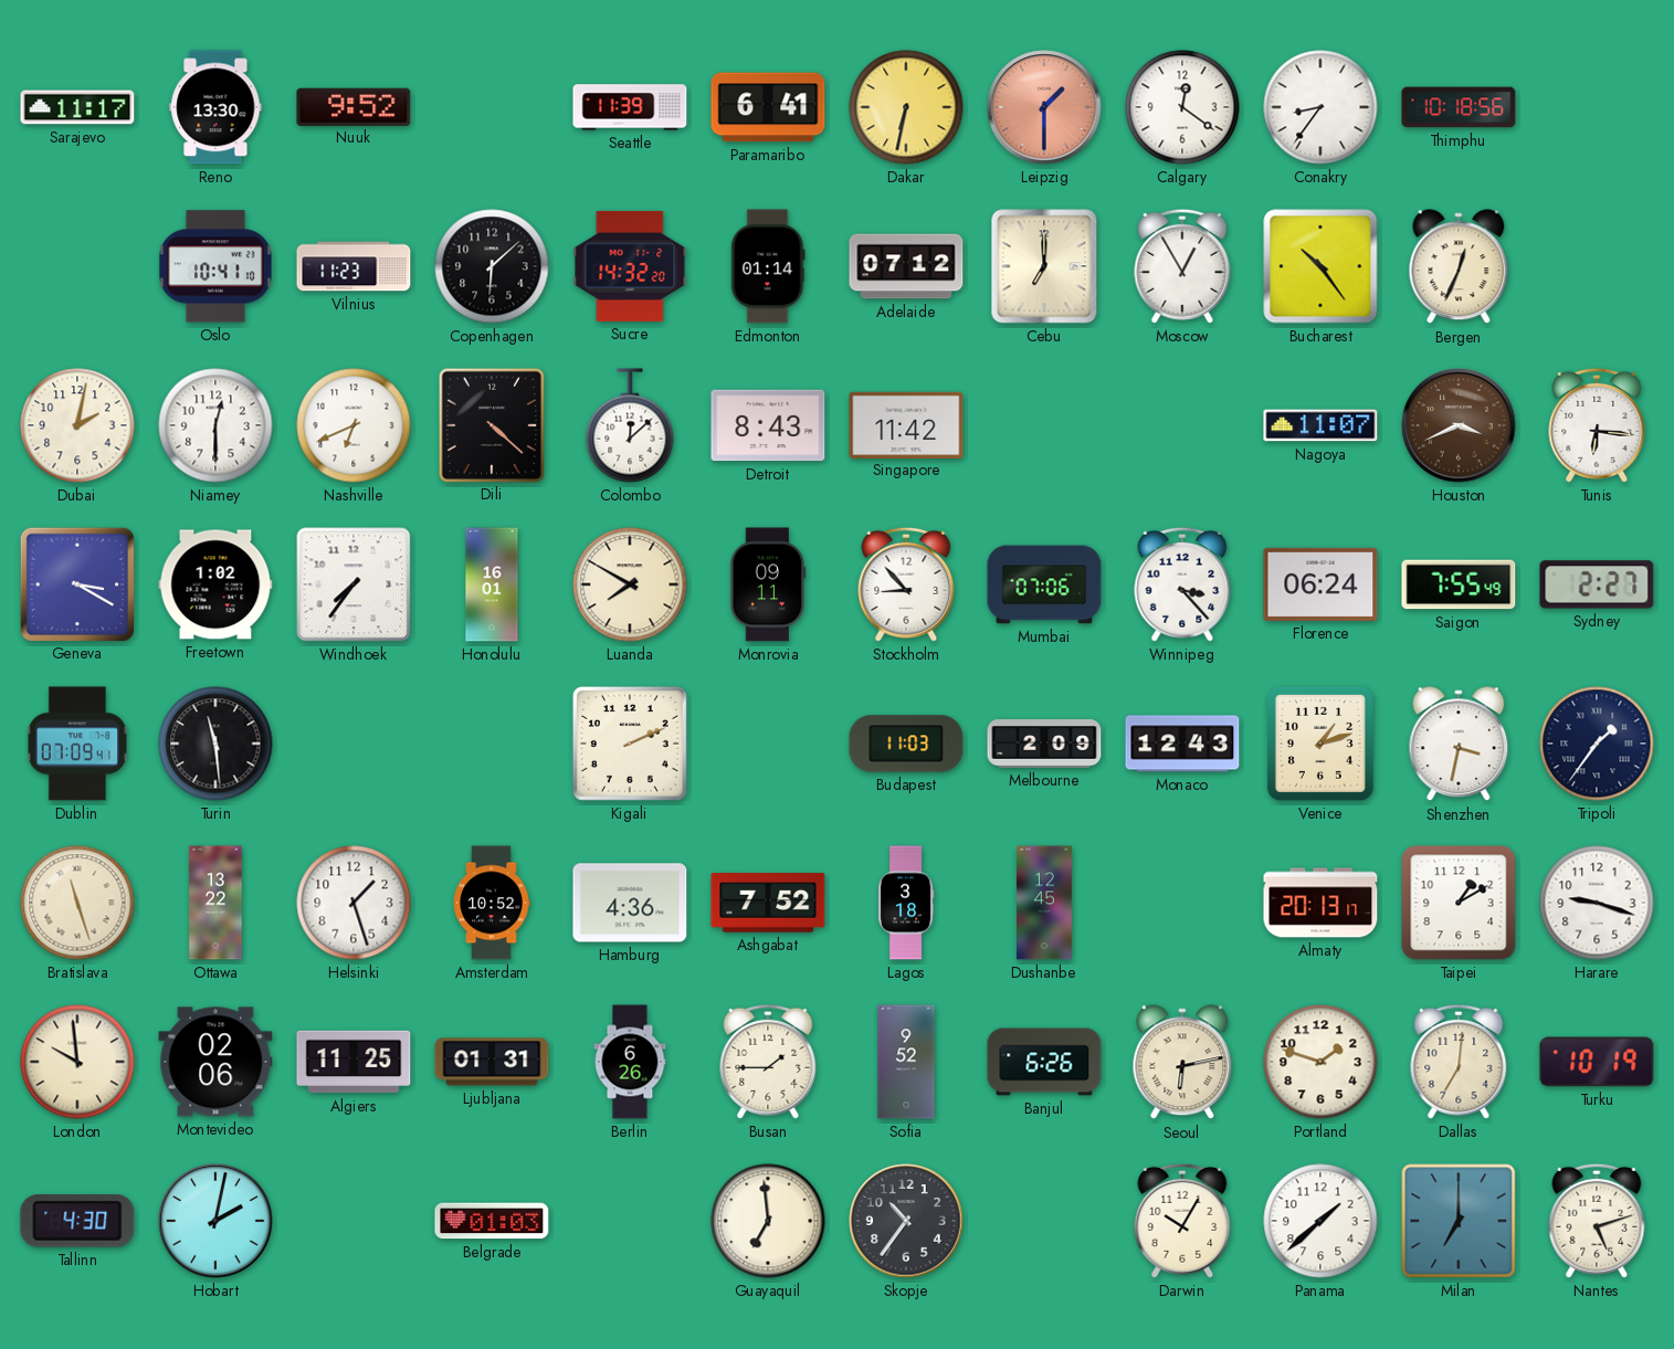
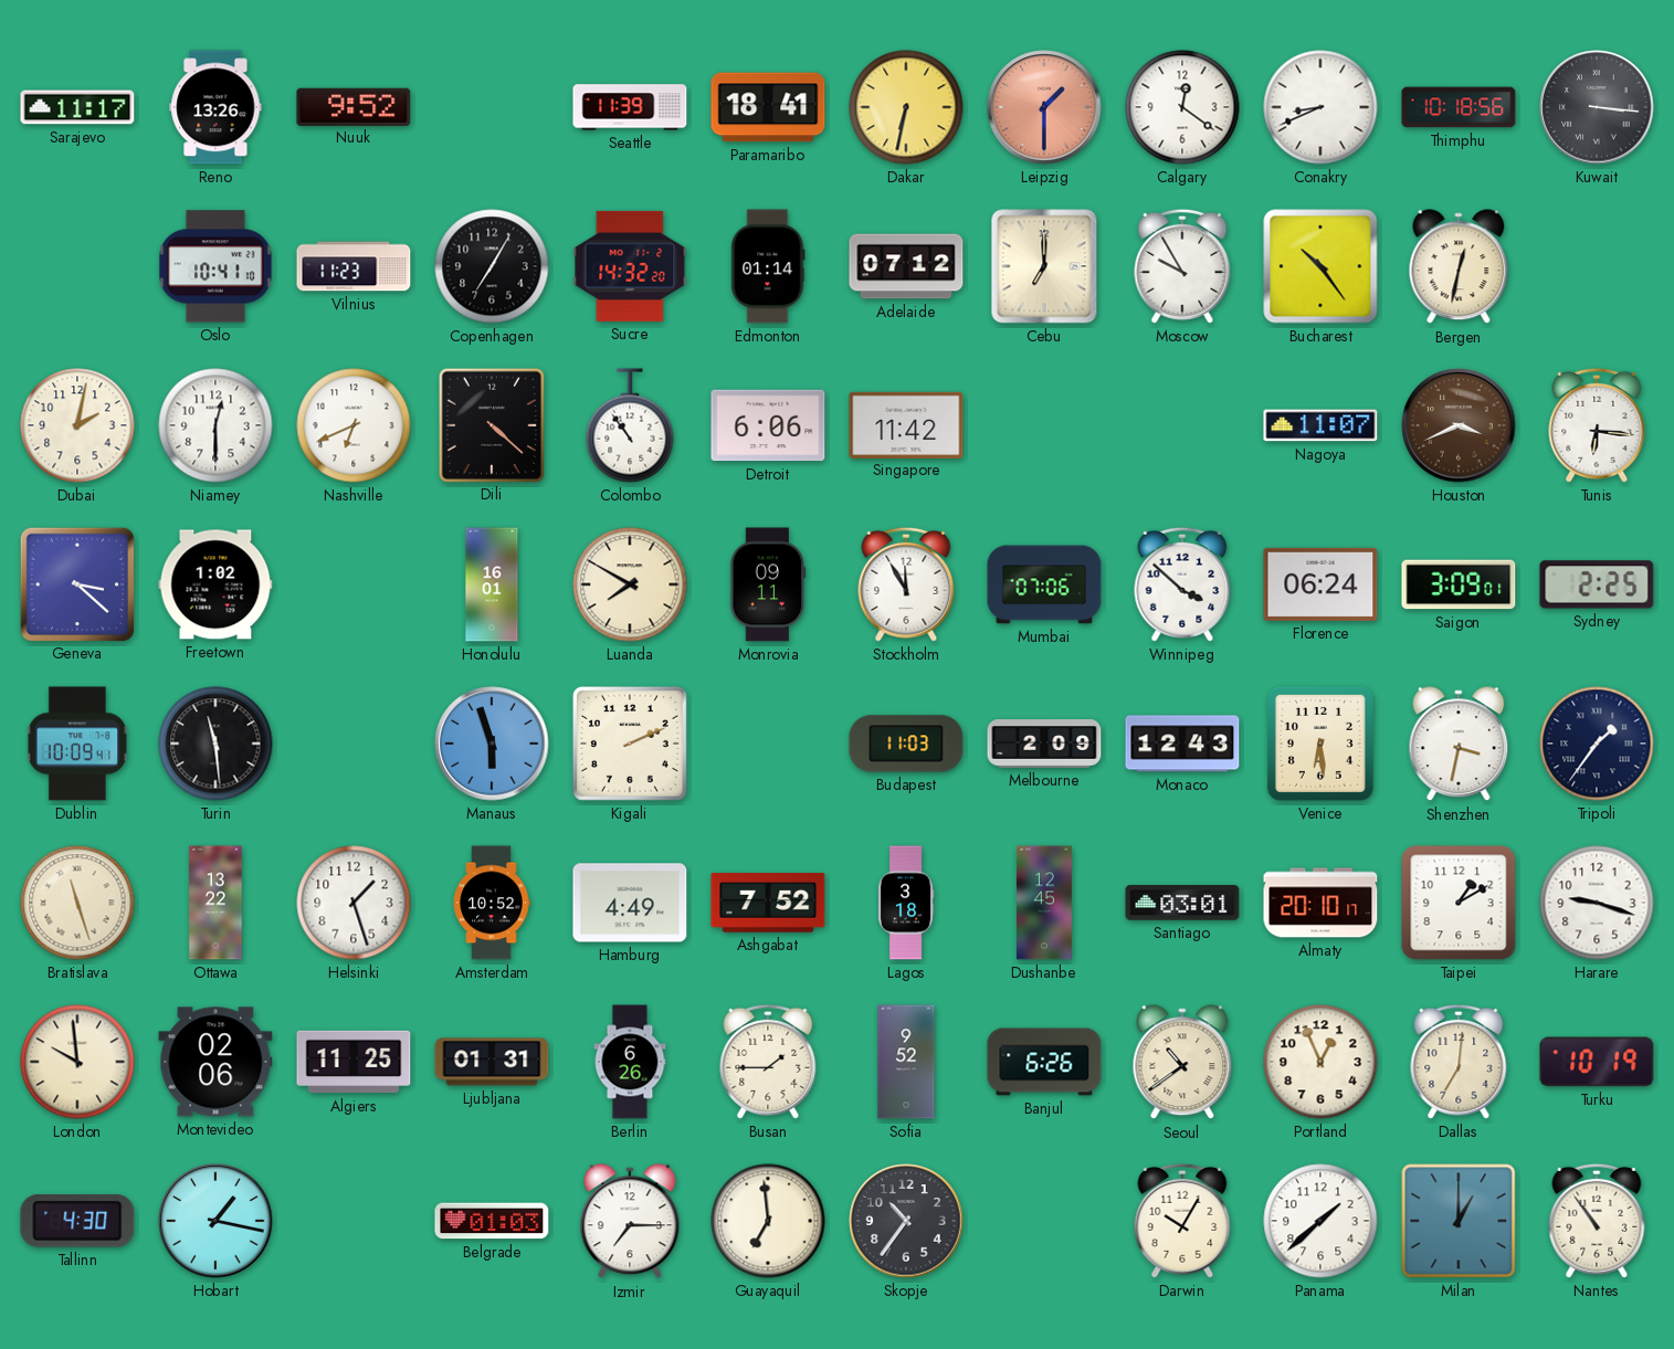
Reno: 13:30 -> 13:26
Paramaribo: 6:41 -> 18:41
Conakry: 8:36 -> 8:41
Kuwait: none -> 3:16
Copenhagen: 6:08 -> 7:05
Moscow: 12:55 -> 9:55
Bergen: 12:34 -> 12:32
Colombo: 12:08 -> 10:54
Detroit: 8:43 -> 6:06
Geneva: 3:20 -> 3:22
Windhoek: 7:36 -> none
Stockholm: 8:53 -> 11:55
Winnipeg: 3:23 -> 3:52
Saigon: 7:55 -> 3:09
Sydney: 2:27 -> 2:25
Dublin: 07:09 -> 10:09
Manaus: none -> 5:57
Venice: 1:12 -> 6:29
Hamburg: 4:36 -> 4:49
Santiago: none -> 03:01
Almaty: 20:13 -> 20:10
Seoul: 6:13 -> 10:39
Portland: 1:48 -> 12:56
Hobart: 2:02 -> 1:17
Izmir: none -> 7:15
Milan: 7:00 -> 1:00
Nantes: 5:12 -> 10:54
